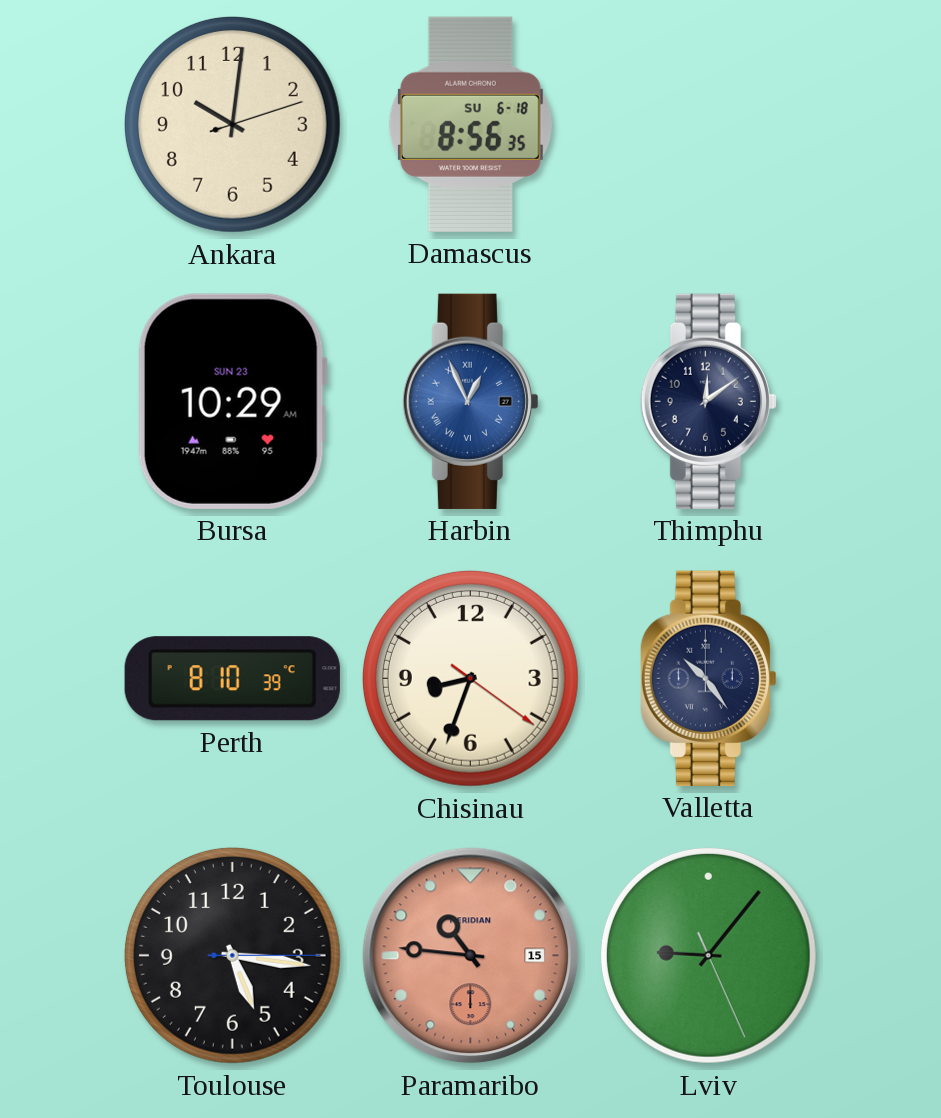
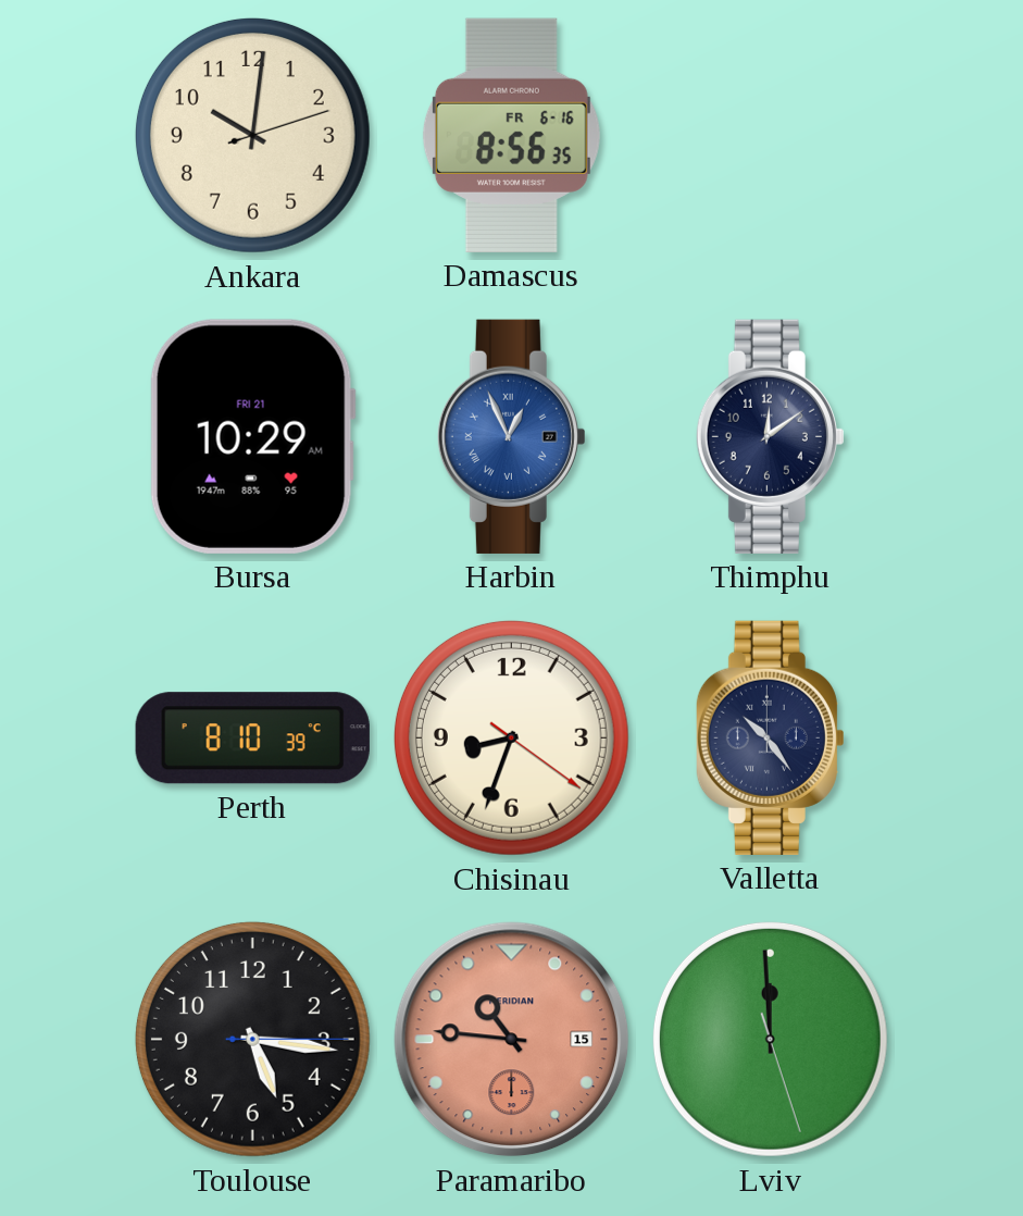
Damascus date: SU 6-18 -> FR 6-16
Bursa date: SUN 23 -> FRI 21
Lviv: 9:06 -> 11:59
